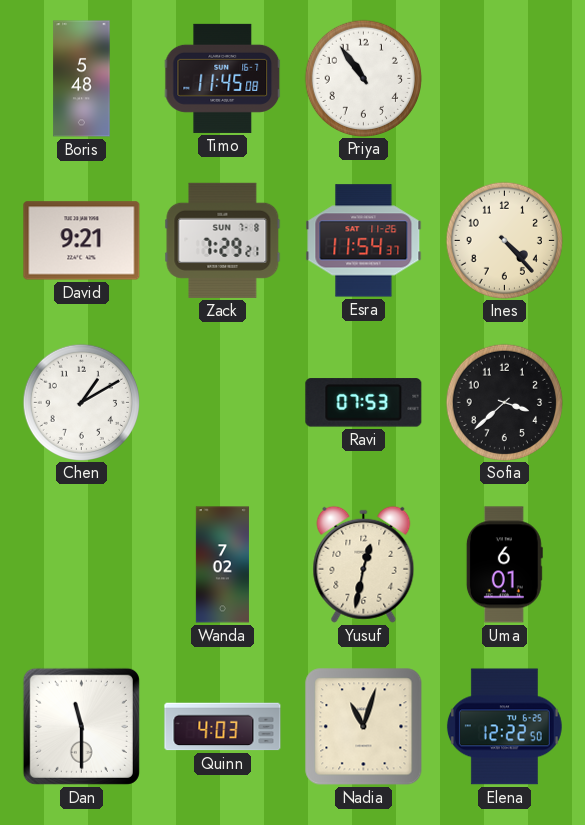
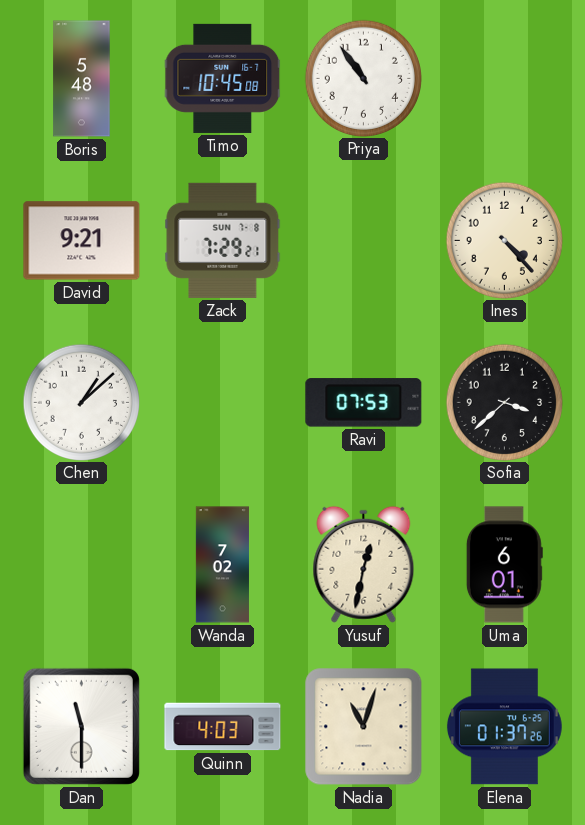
Timo: 11:45 -> 10:45
Esra: 11:54 -> none
Chen: 1:10 -> 1:08
Elena: 12:22 -> 01:37
